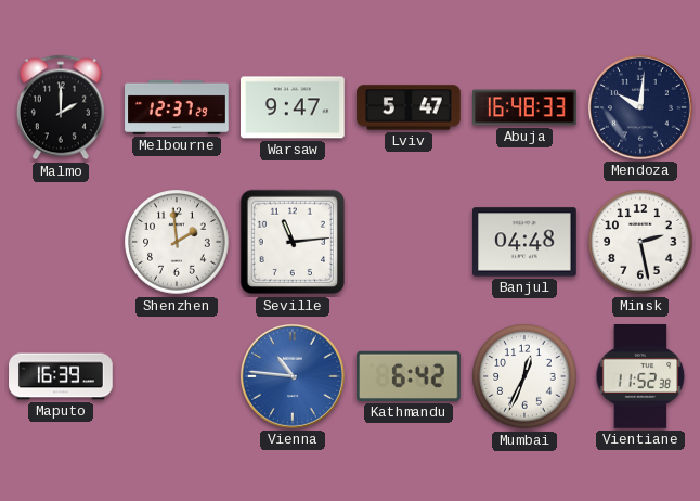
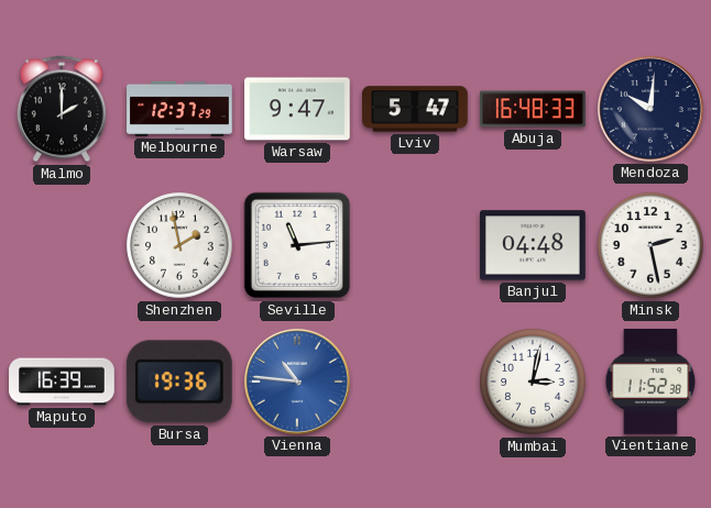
Shenzhen: 1:59 -> 1:58
Bursa: none -> 19:36
Kathmandu: 6:42 -> none
Mumbai: 12:34 -> 3:02
